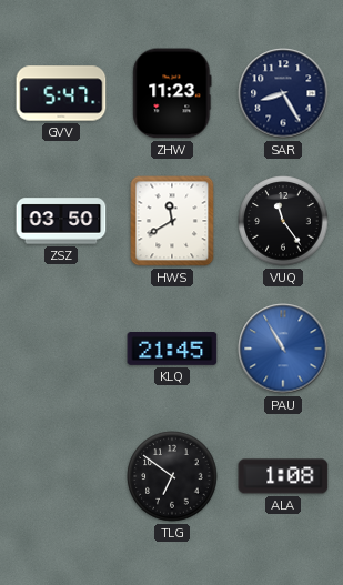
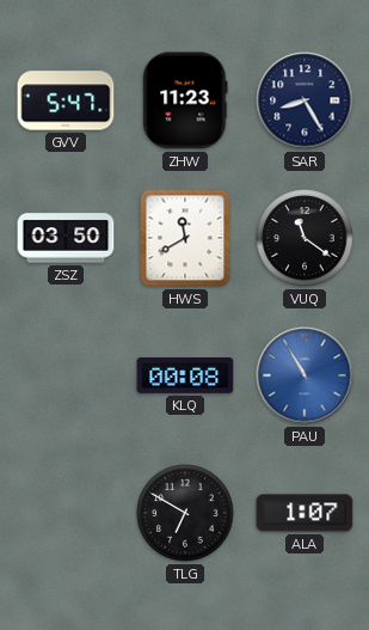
VUQ: 11:24 -> 11:21
KLQ: 21:45 -> 00:08
TLG: 6:51 -> 6:50
ALA: 1:08 -> 1:07
